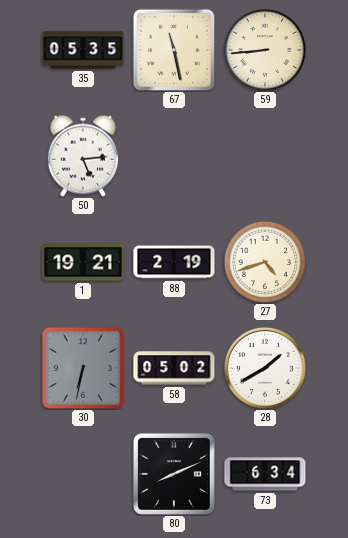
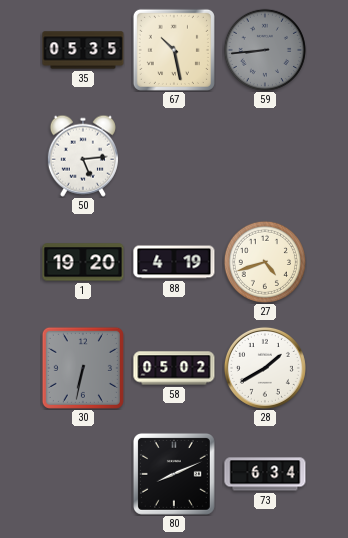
67: 11:28 -> 10:28
59 dial: cream -> grey
1: 19:21 -> 19:20
88: 2:19 -> 4:19
